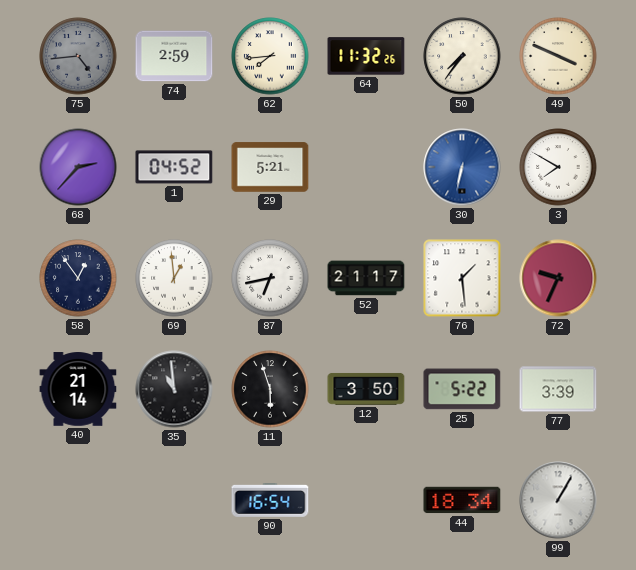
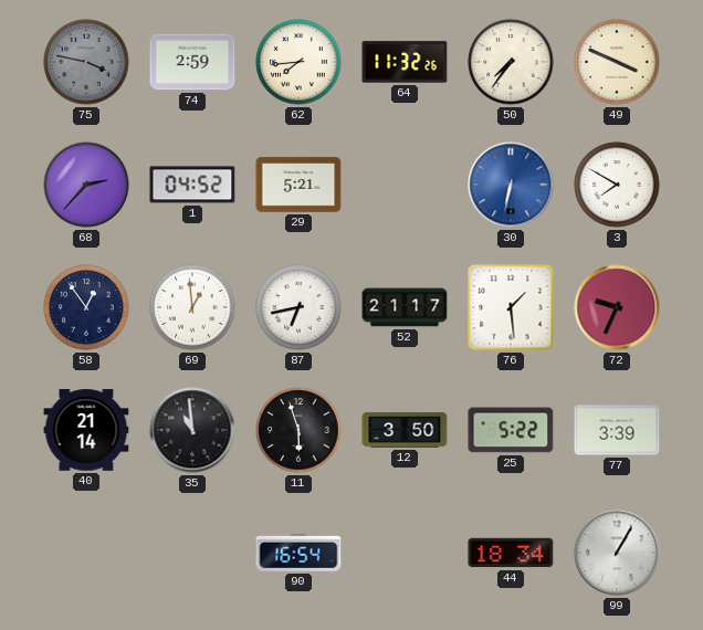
75: 4:44 -> 3:47
